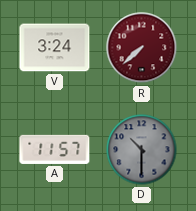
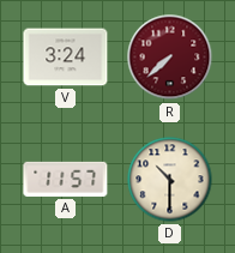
D dial: grey -> cream
